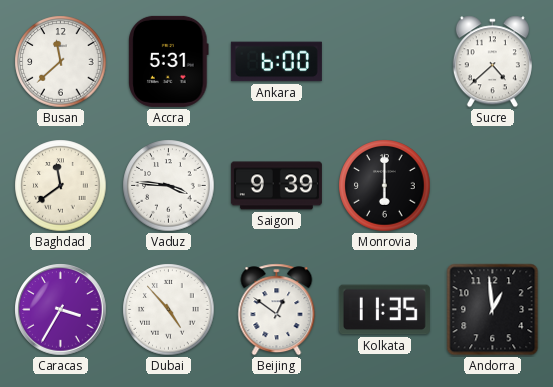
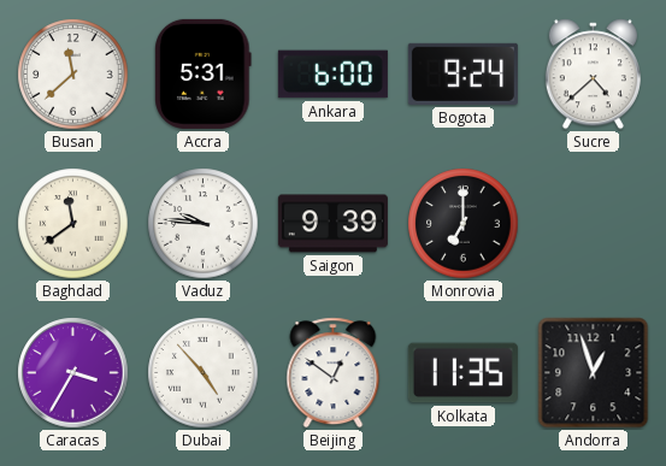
Bogota: none -> 9:24
Vaduz: 3:46 -> 9:46
Monrovia: 6:00 -> 7:00
Andorra: 12:59 -> 12:57
